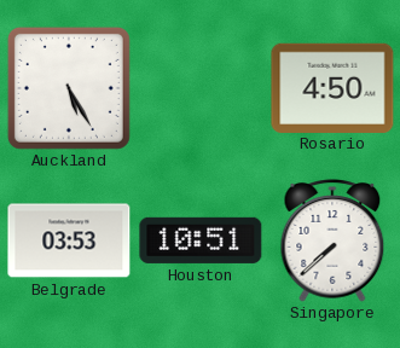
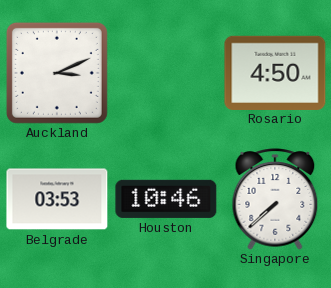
Auckland: 5:25 -> 3:11
Houston: 10:51 -> 10:46
